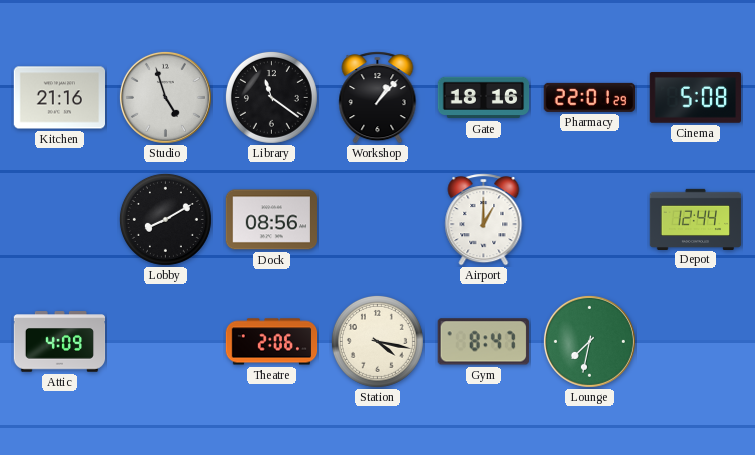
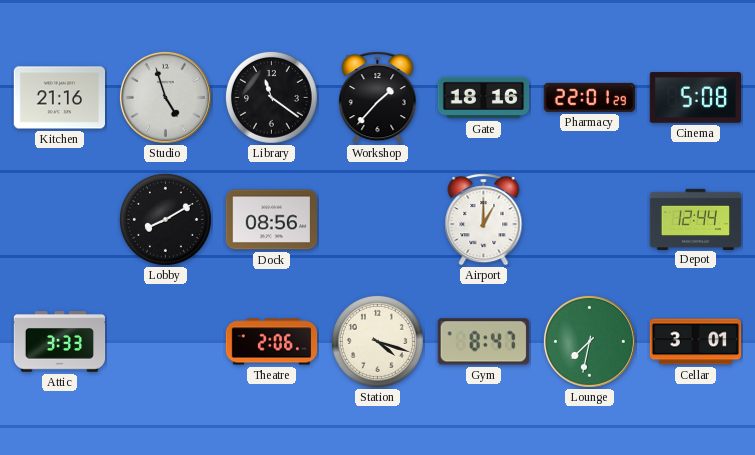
Workshop: 1:07 -> 1:37
Attic: 4:09 -> 3:33
Station: 4:17 -> 4:18
Cellar: none -> 3:01
